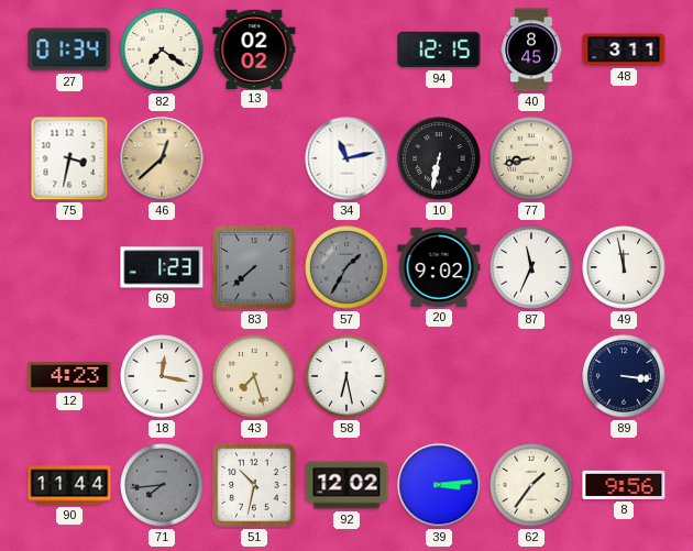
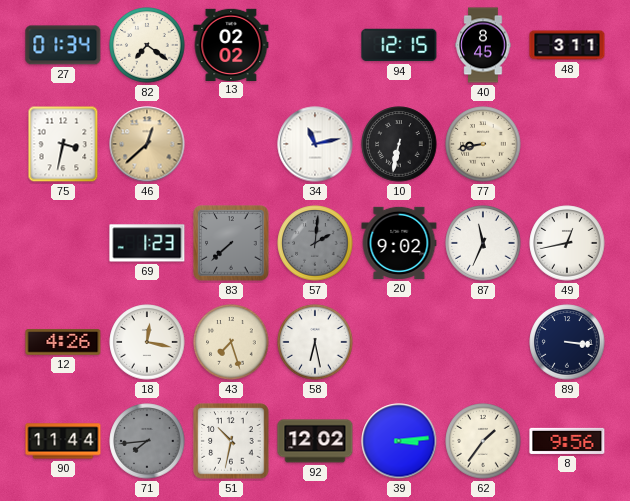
57: 1:35 -> 2:01
49: 11:58 -> 12:43
12: 4:23 -> 4:26
